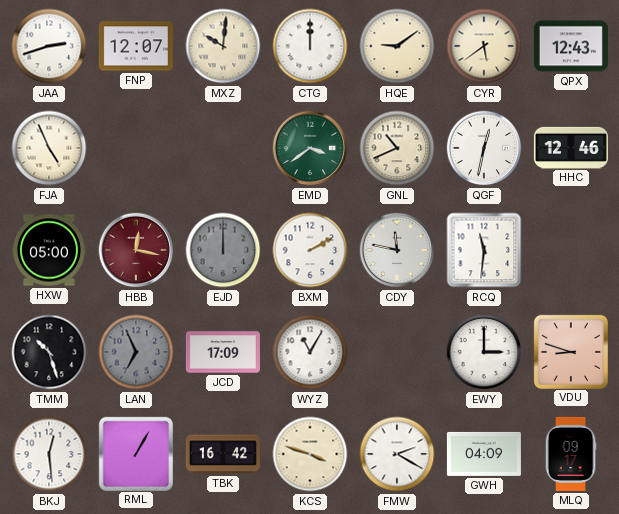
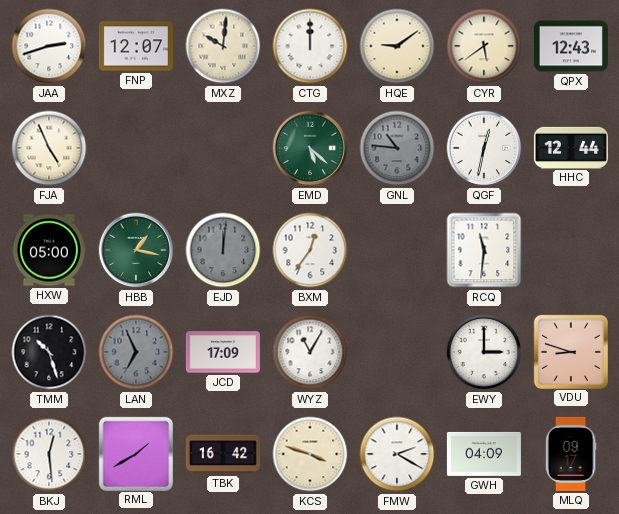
EMD: 3:39 -> 5:22
GNL: 10:41 -> 10:46
GNL dial: cream -> grey
HHC: 12:46 -> 12:44
HBB: 12:17 -> 1:17
HBB dial: burgundy -> green
EJD: 12:00 -> 12:01
BXM: 2:10 -> 12:36
CDY: 11:47 -> none
RML: 1:05 -> 1:40
